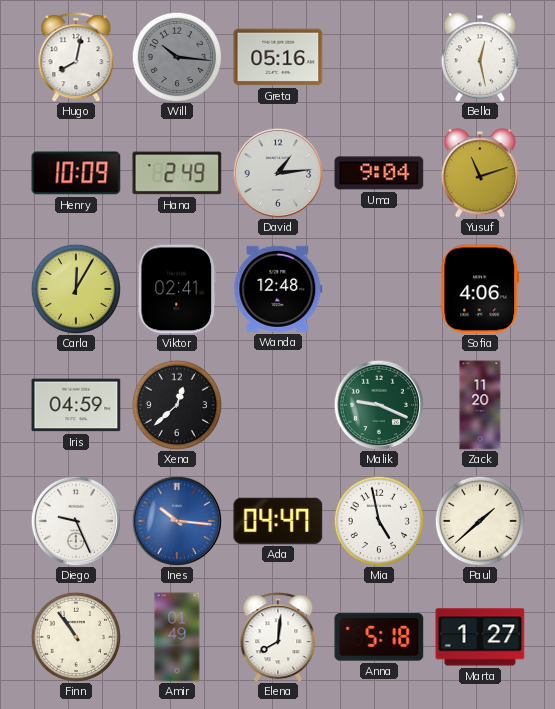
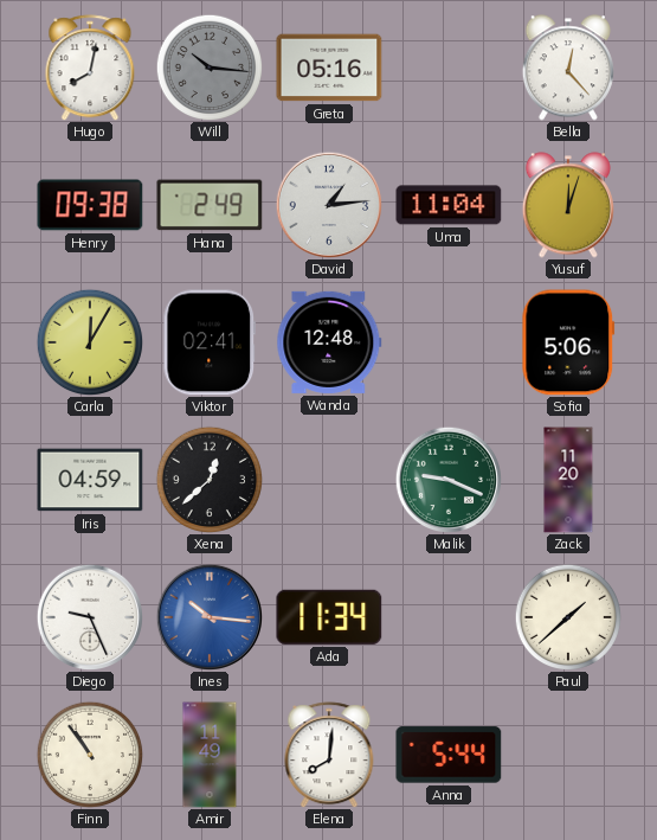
Bella: 12:28 -> 12:23
Henry: 10:09 -> 09:38
Uma: 9:04 -> 11:04
Yusuf: 11:12 -> 12:03
Sofia: 4:06 -> 5:06
Ada: 04:47 -> 11:34
Mia: 4:58 -> none
Amir: 01:49 -> 11:49
Anna: 5:18 -> 5:44
Marta: 1:27 -> none
